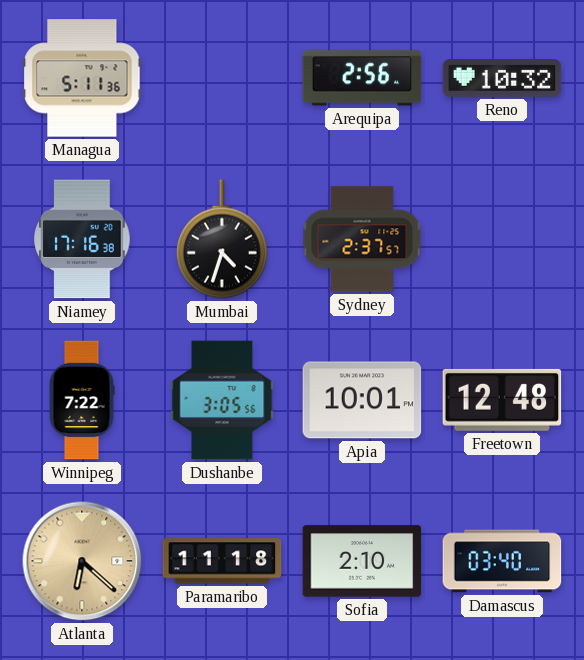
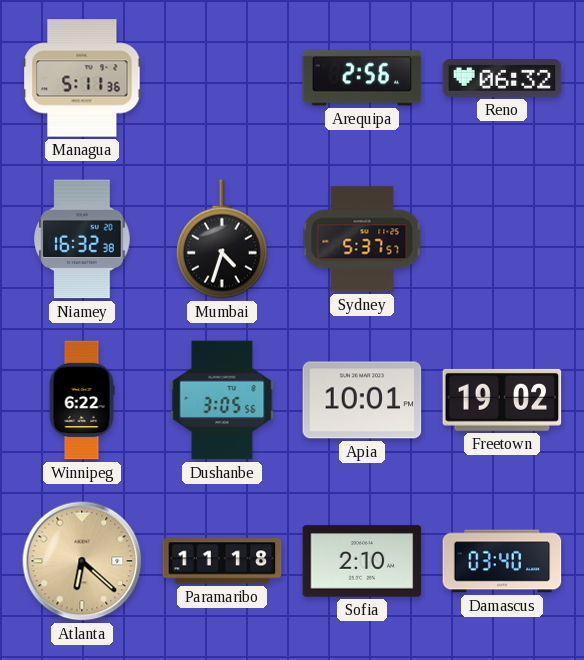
Reno: 10:32 -> 06:32
Niamey: 17:16 -> 16:32
Sydney: 2:37 -> 5:37
Winnipeg: 7:22 -> 6:22
Freetown: 12:48 -> 19:02
